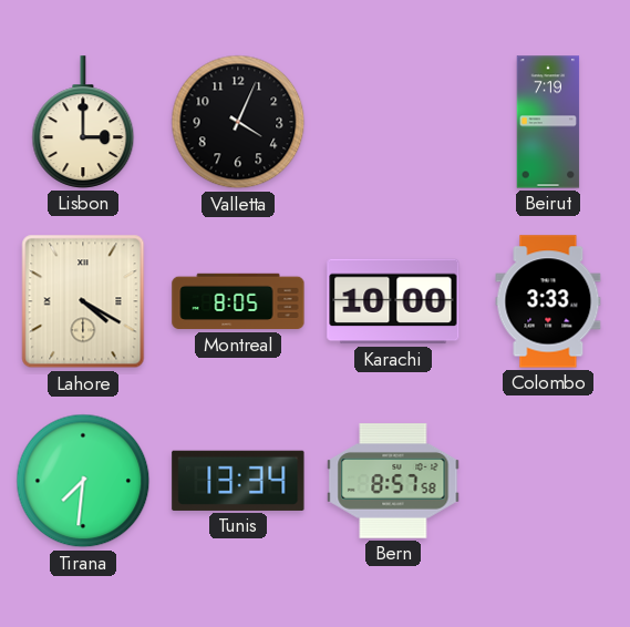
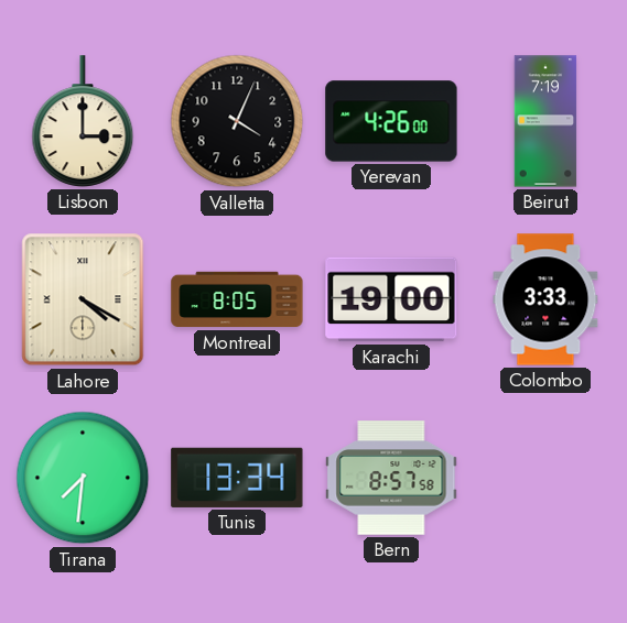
Yerevan: none -> 4:26
Karachi: 10:00 -> 19:00
